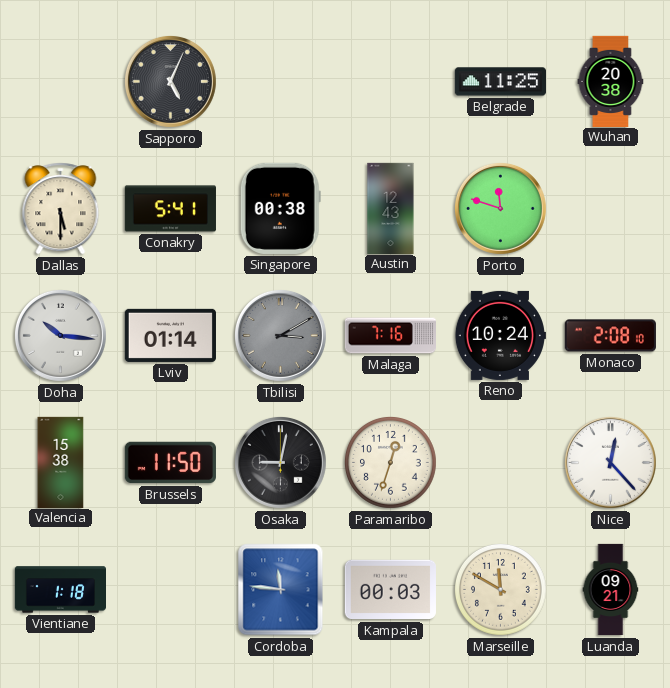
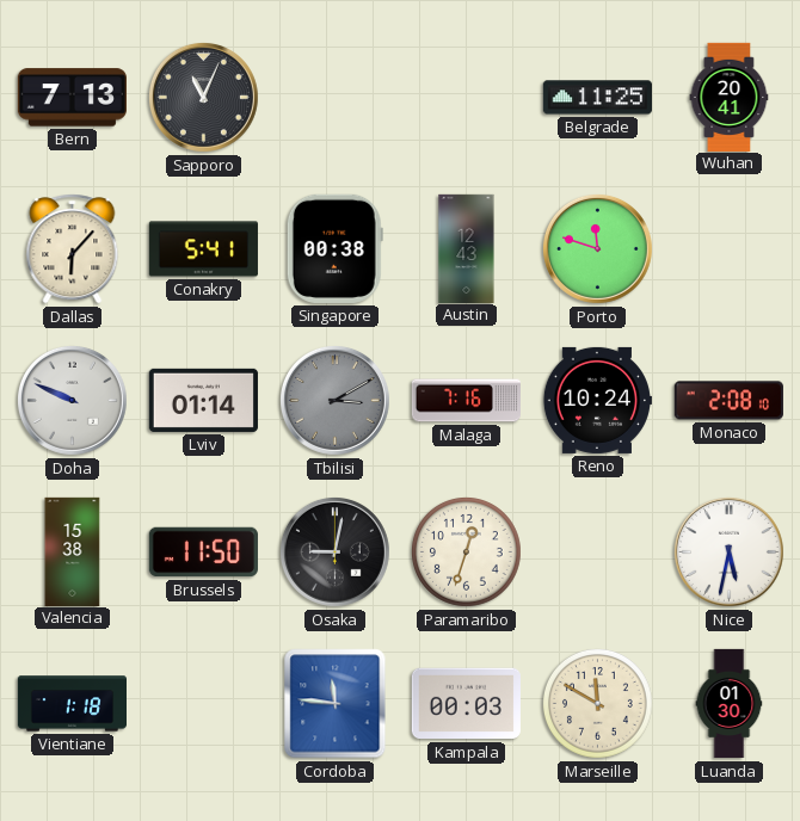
Bern: none -> 7:13
Sapporo: 5:04 -> 11:04
Wuhan: 20:38 -> 20:41
Dallas: 5:30 -> 6:07
Doha: 10:16 -> 9:49
Nice: 12:23 -> 5:32
Luanda: 09:21 -> 01:30
